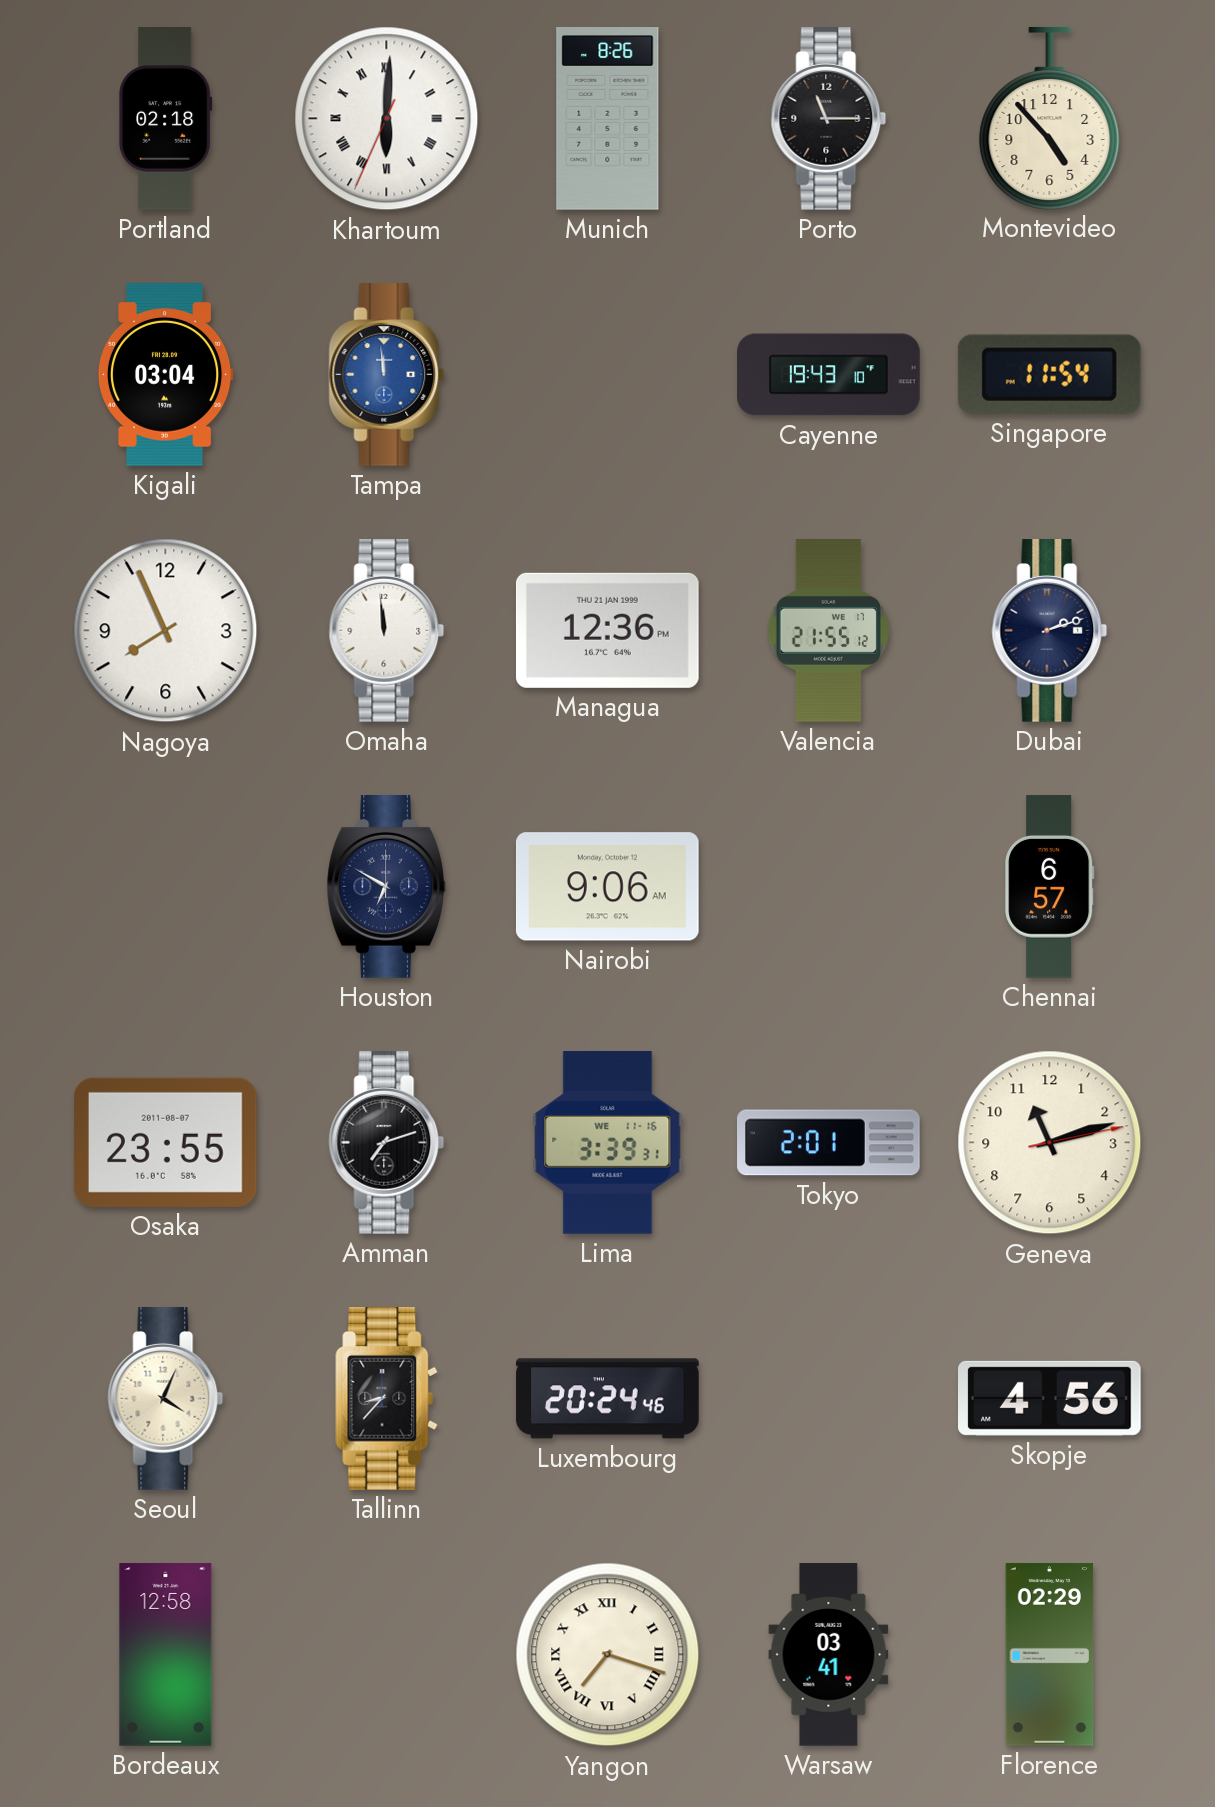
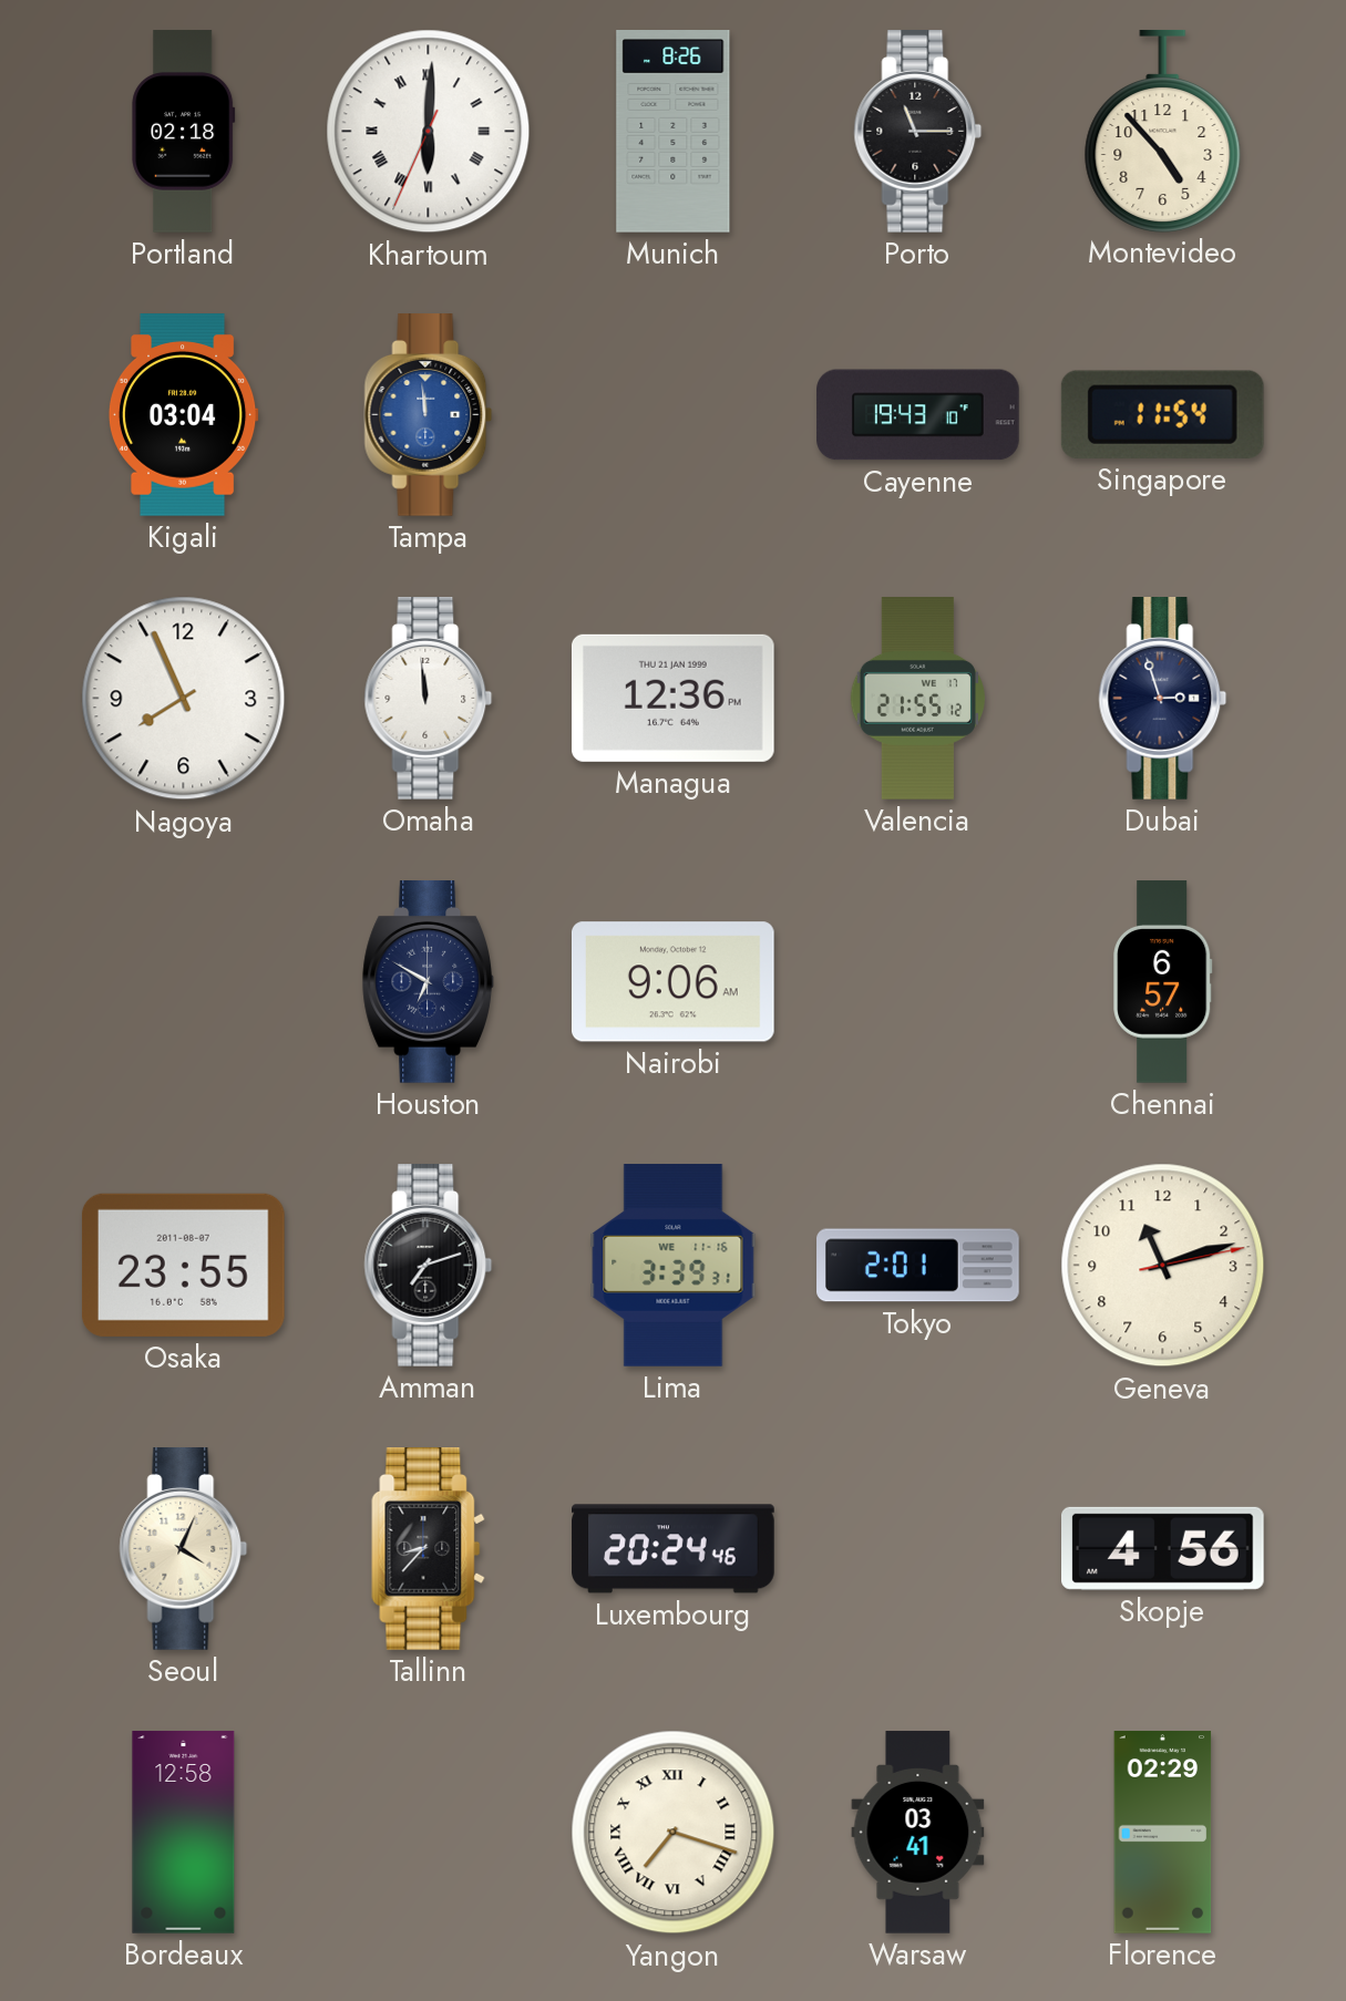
Dubai: 2:12 -> 2:57
